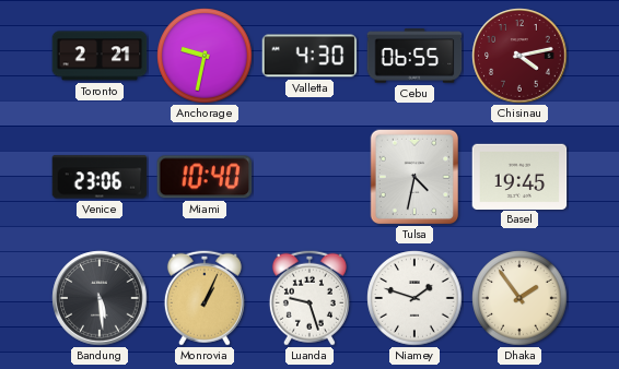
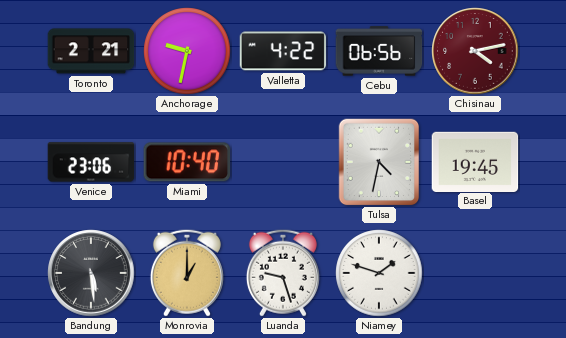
Valletta: 4:30 -> 4:22
Cebu: 06:55 -> 06:56
Monrovia: 1:04 -> 1:00
Dhaka: 1:54 -> none
